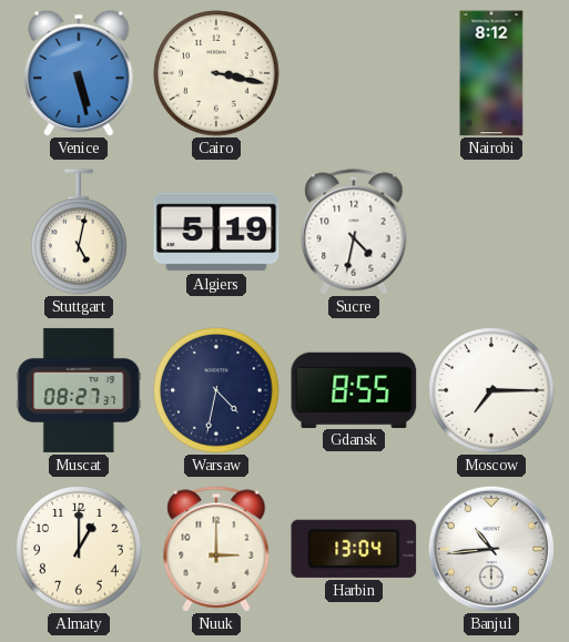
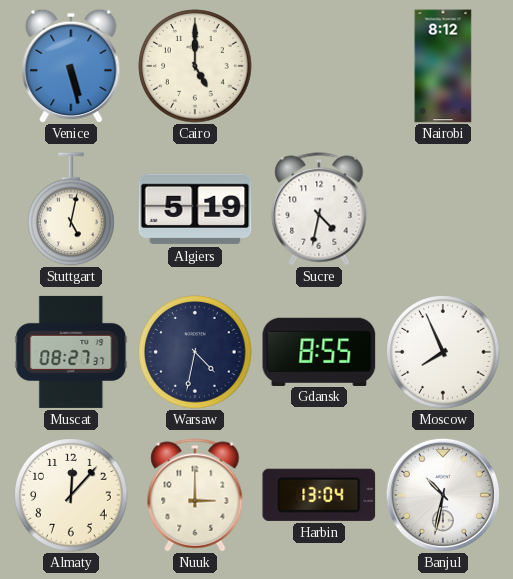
Cairo: 3:17 -> 5:00
Moscow: 7:15 -> 7:56
Almaty: 1:00 -> 12:07
Banjul: 10:44 -> 10:32
